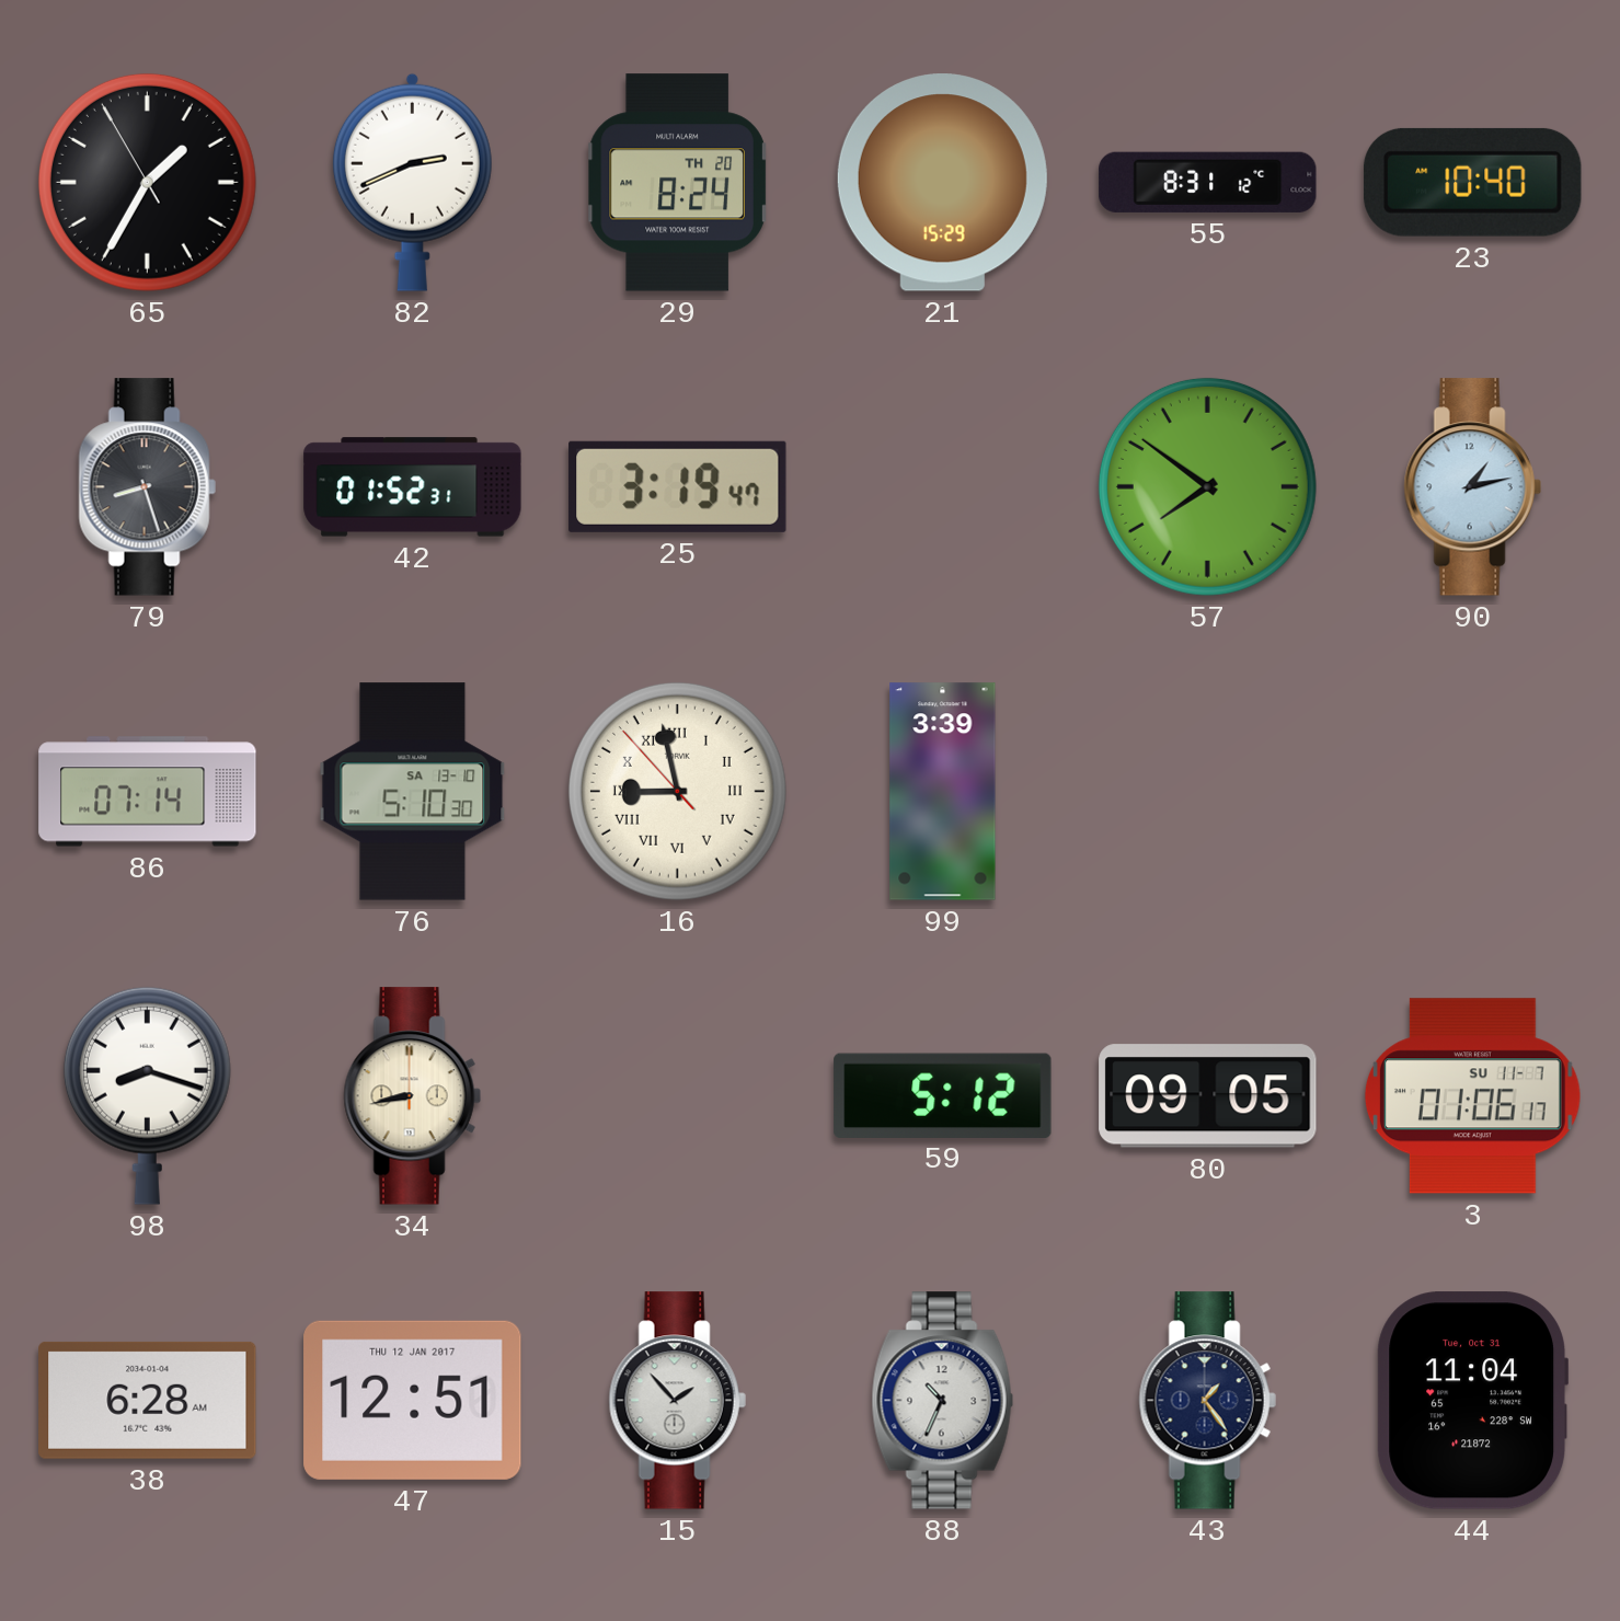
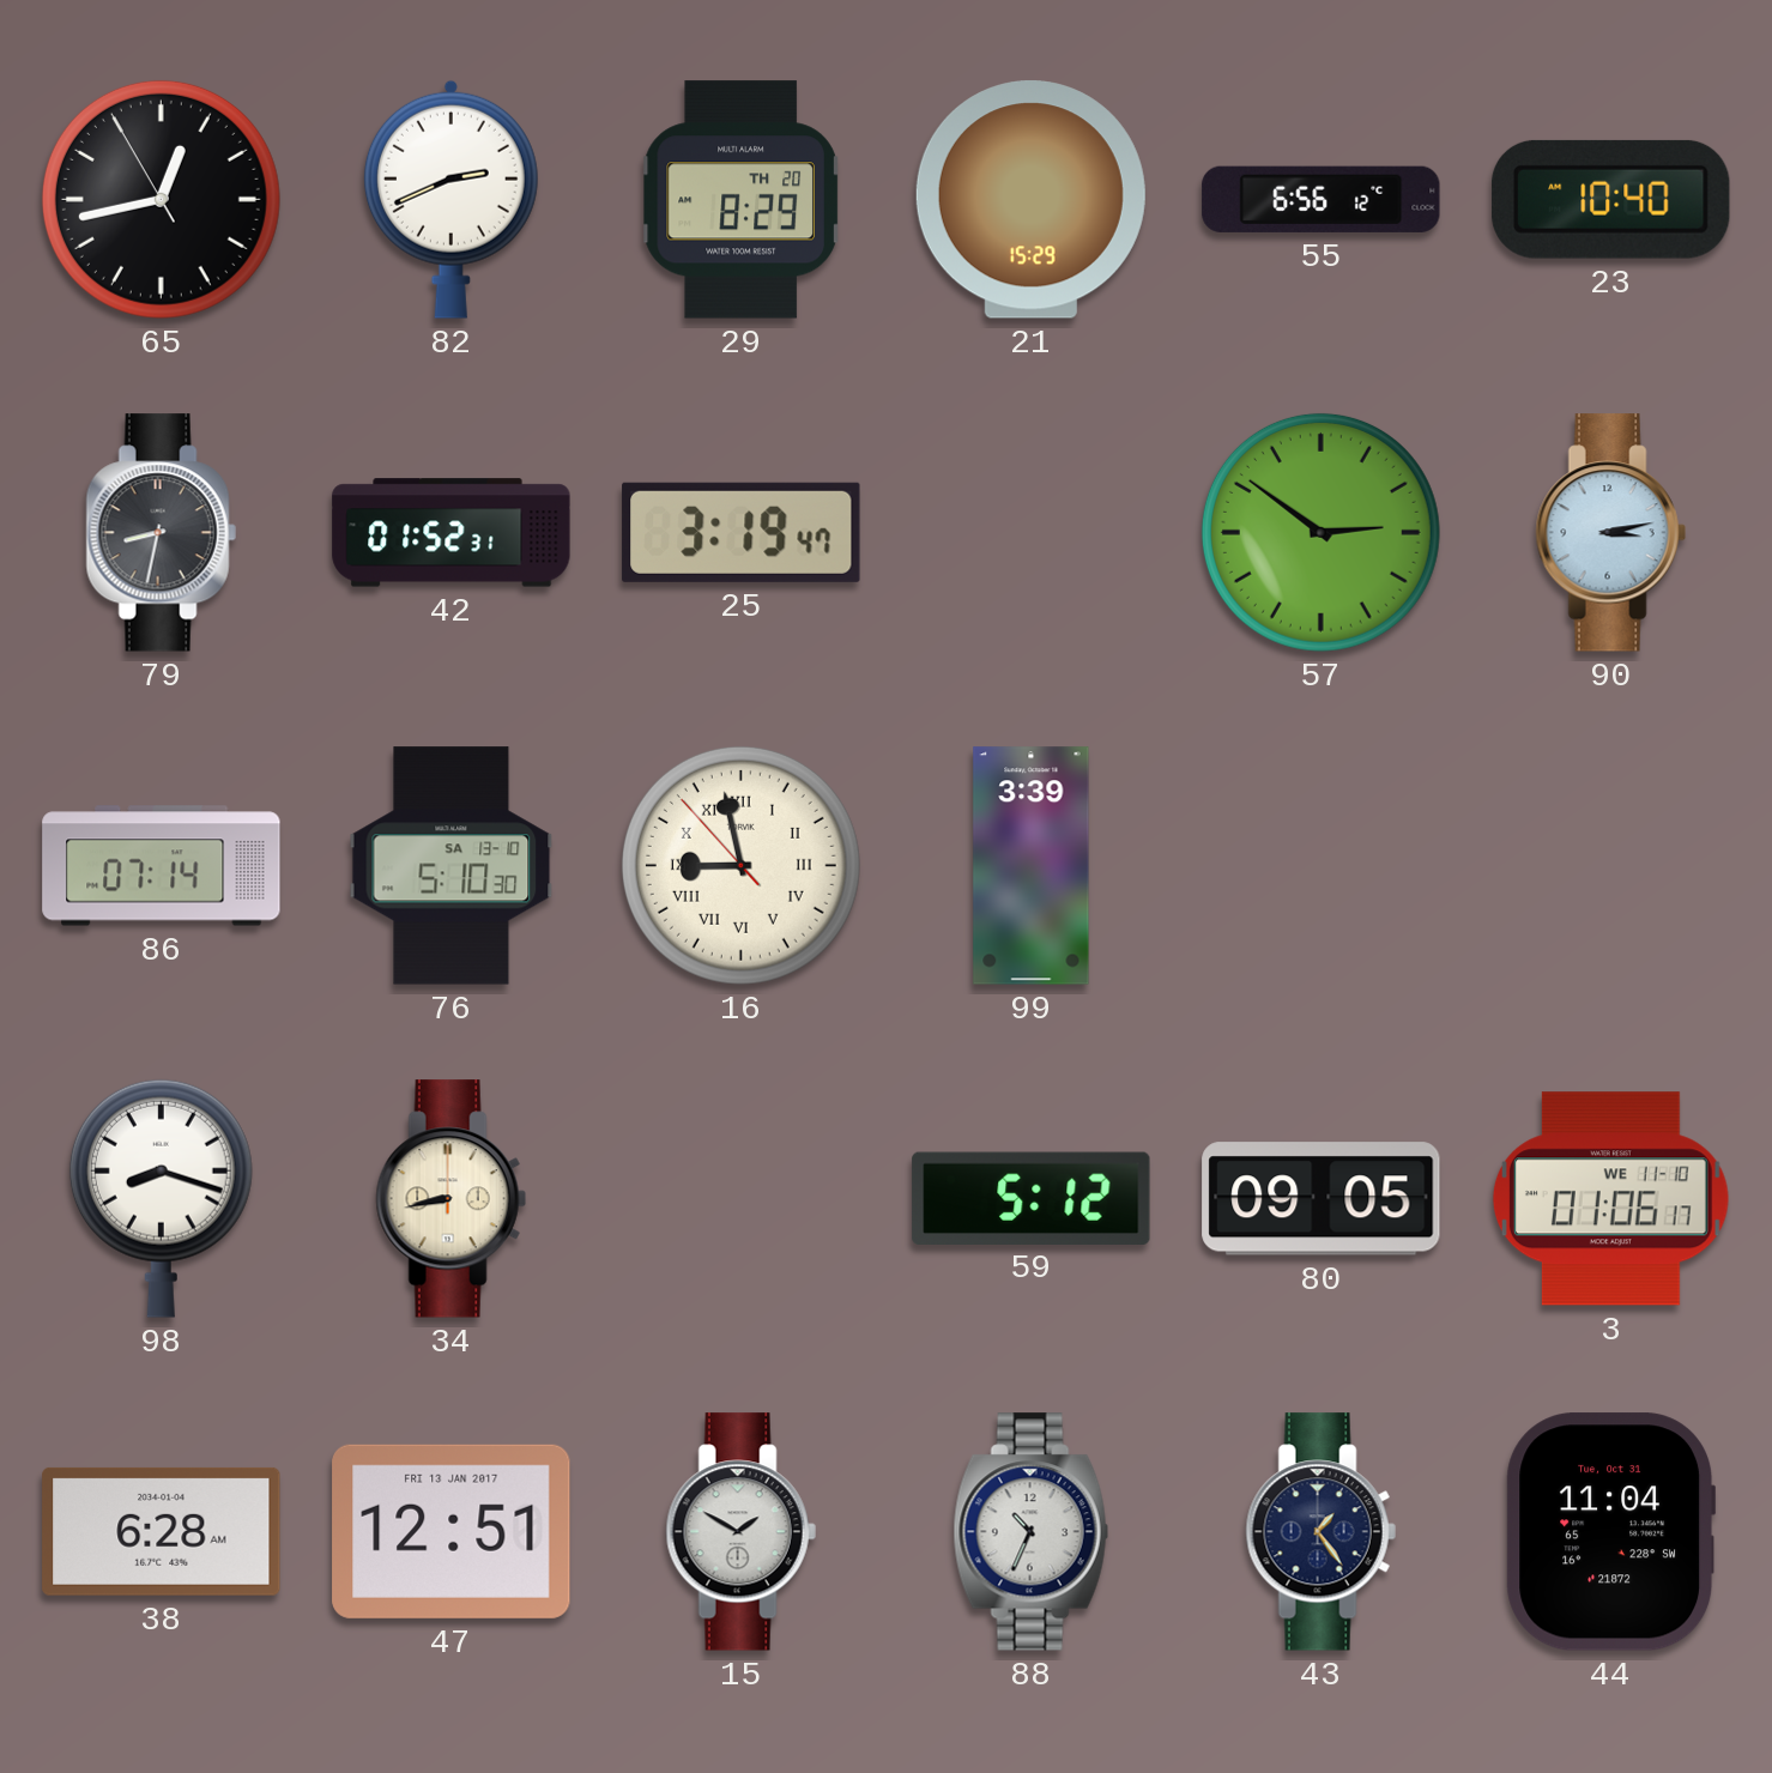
65: 1:34 -> 12:42
29: 8:24 -> 8:29
55: 8:31 -> 6:56
79: 8:27 -> 8:32
57: 7:51 -> 2:51
90: 1:13 -> 3:13
3 date: SU 11-7 -> WE 11-10
47 date: THU 12 JAN 2017 -> FRI 13 JAN 2017
15: 1:53 -> 1:50
